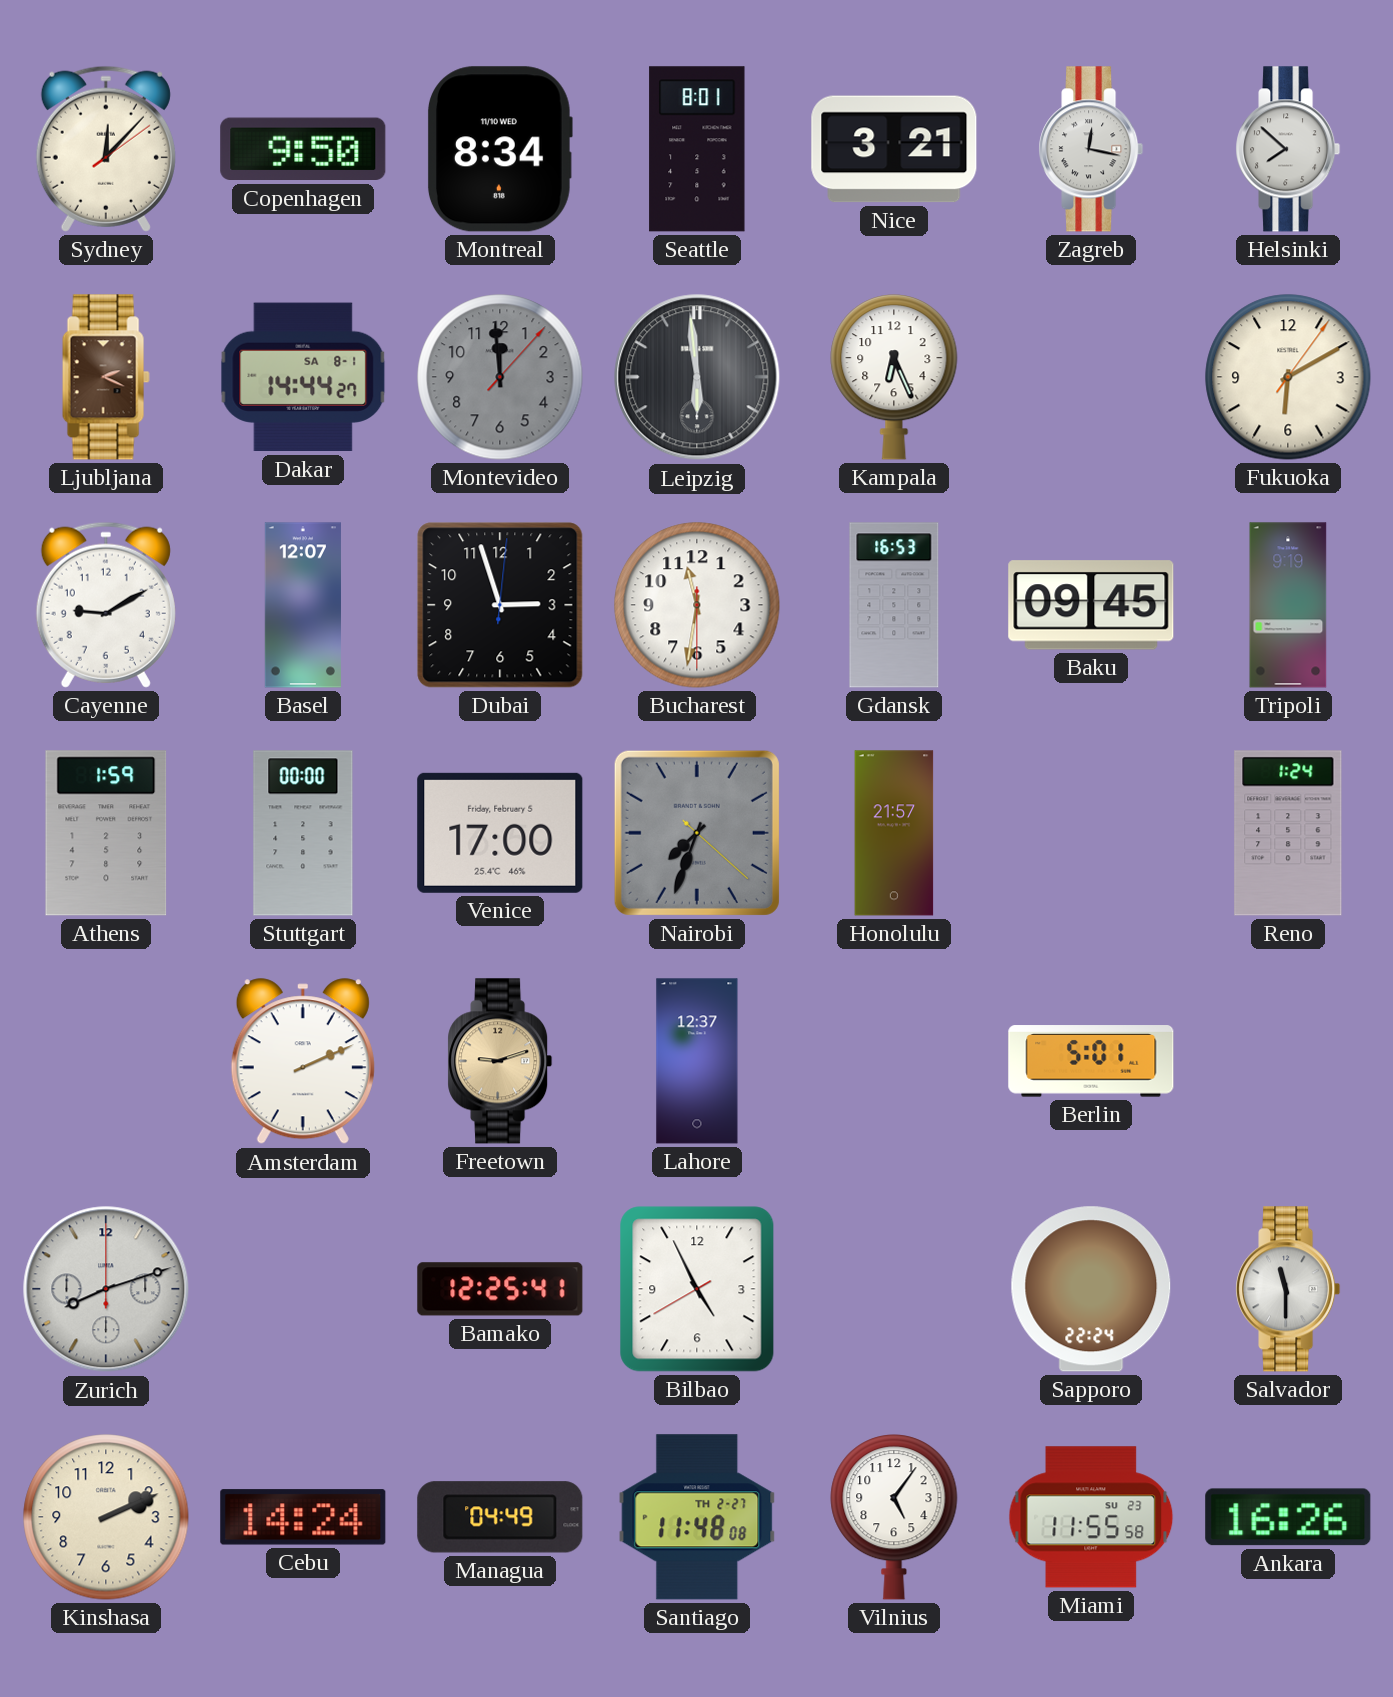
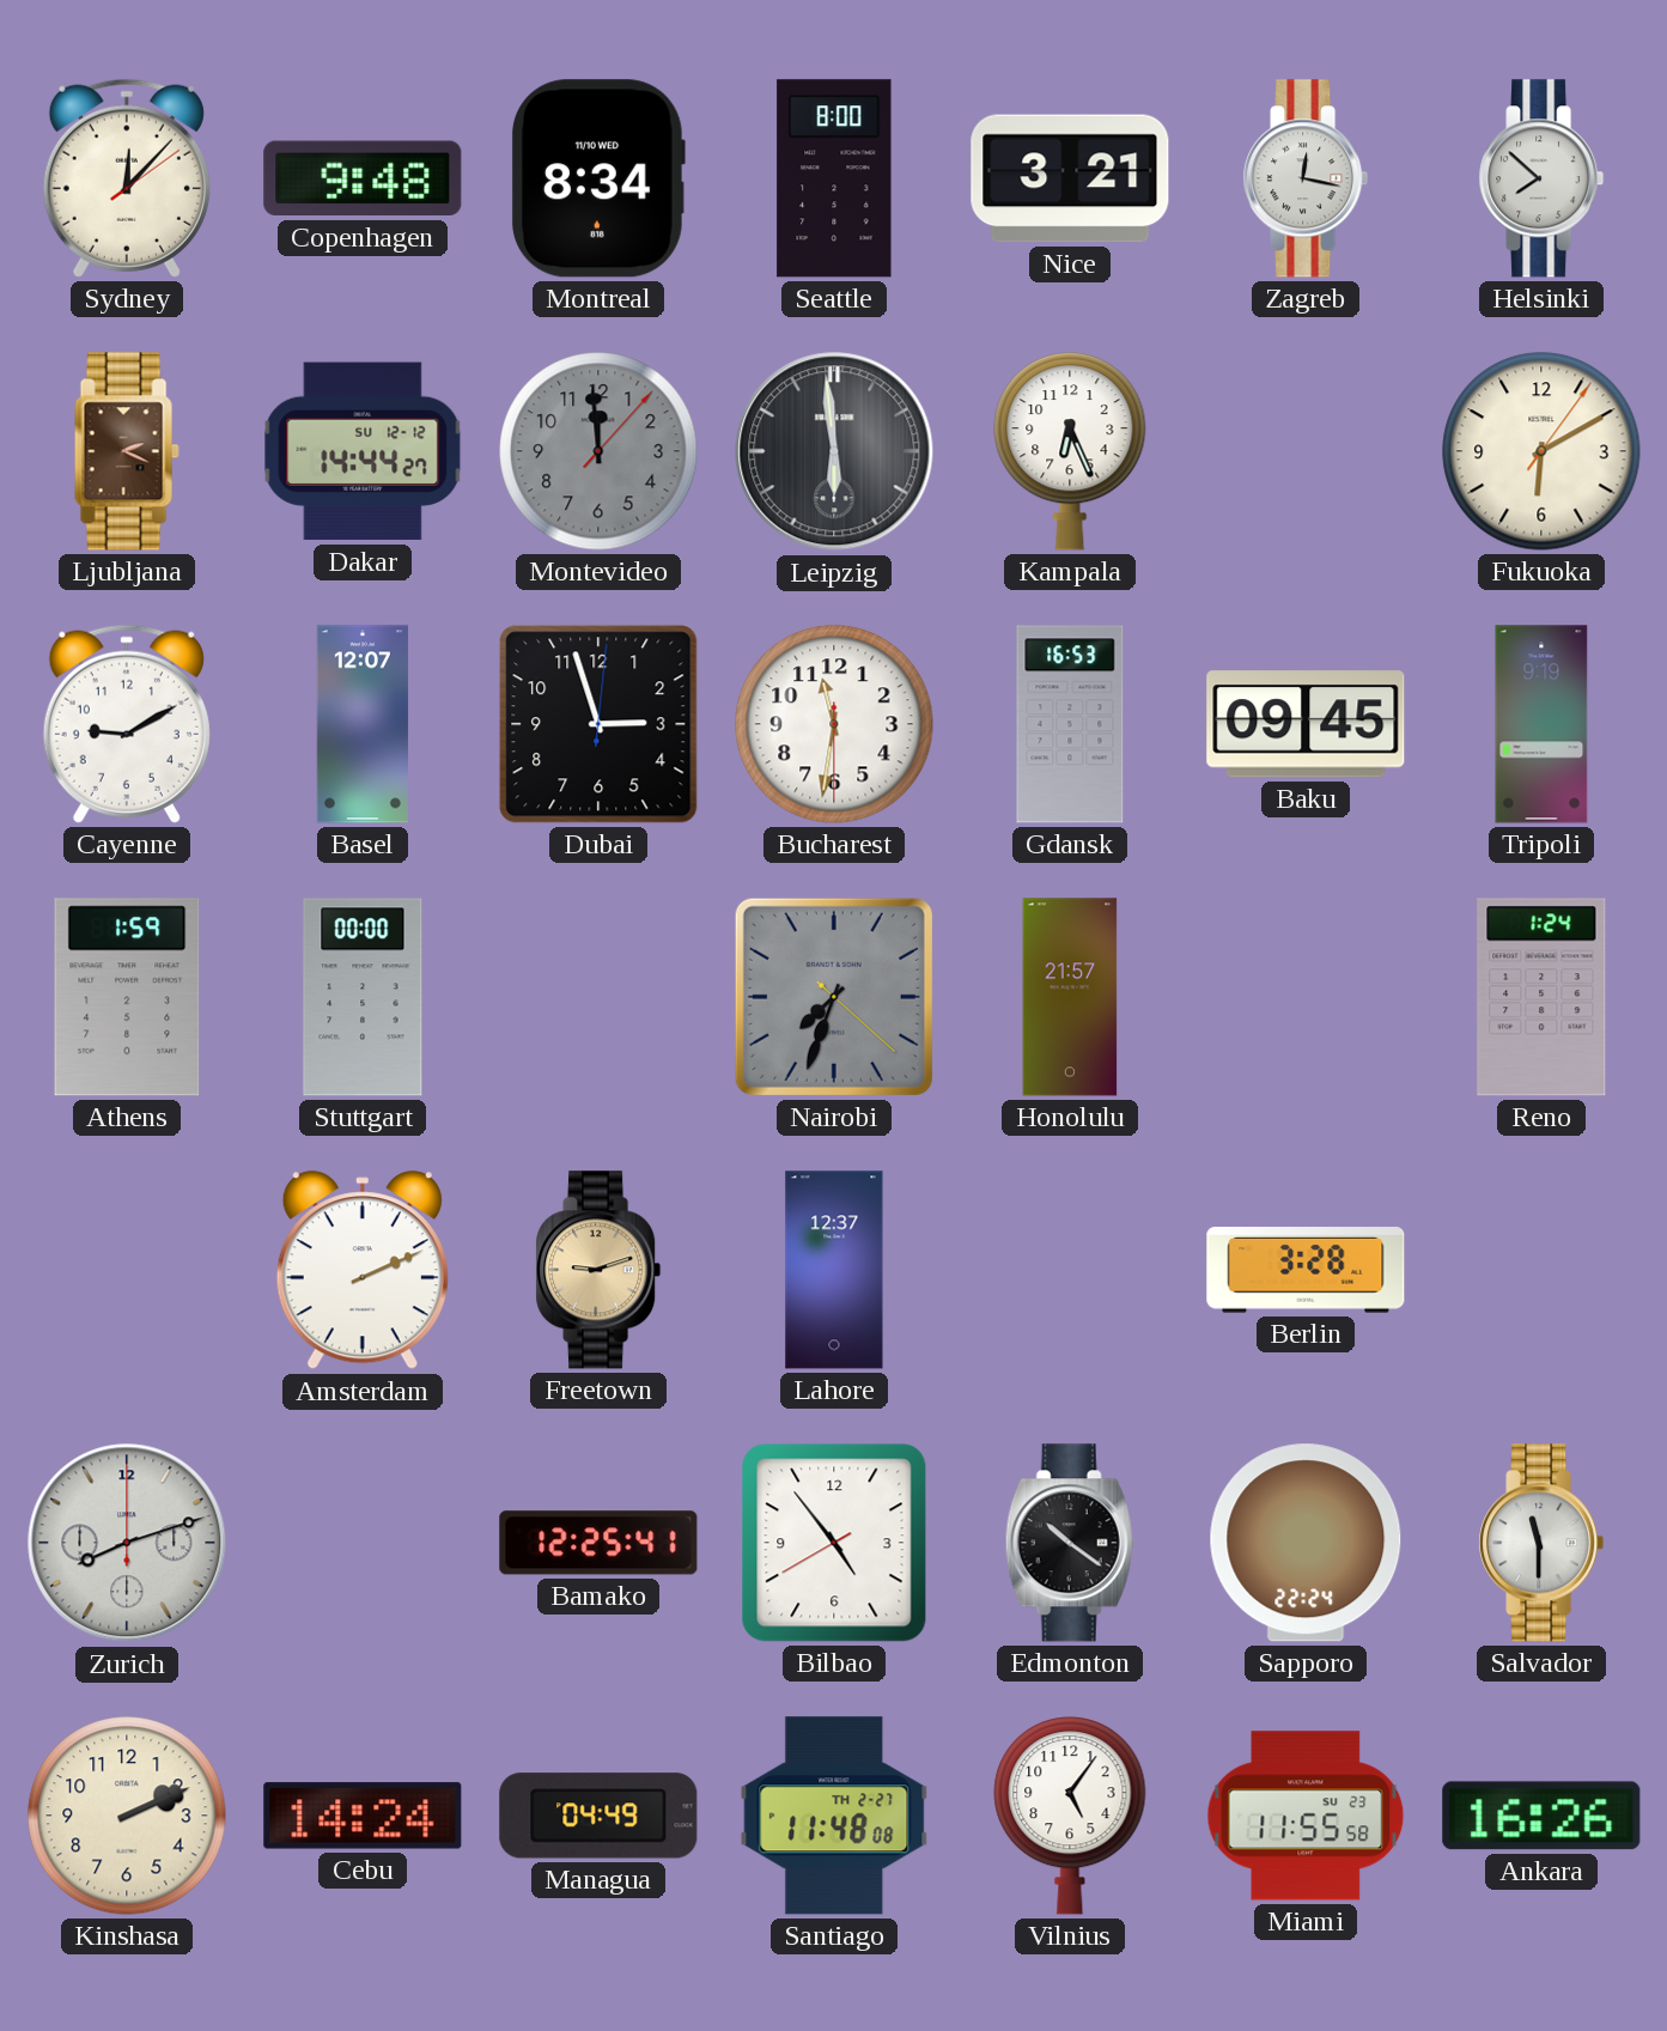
Copenhagen: 9:50 -> 9:48
Seattle: 8:01 -> 8:00
Dakar date: SA 8-1 -> SU 12-12
Venice: 17:00 -> none
Berlin: 5:01 -> 3:28
Bilbao: 4:55 -> 4:53
Edmonton: none -> 10:21
